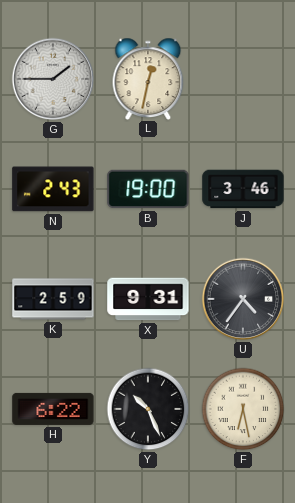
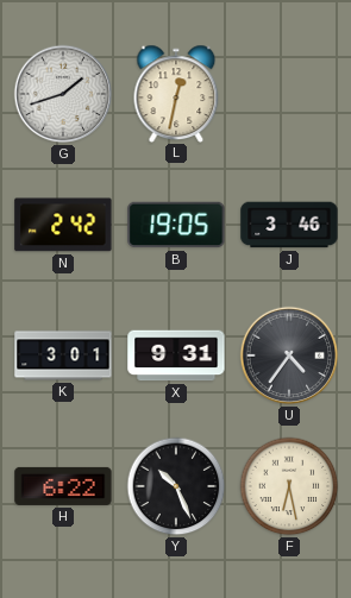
G: 1:45 -> 1:42
N: 2:43 -> 2:42
B: 19:00 -> 19:05
K: 2:59 -> 3:01
